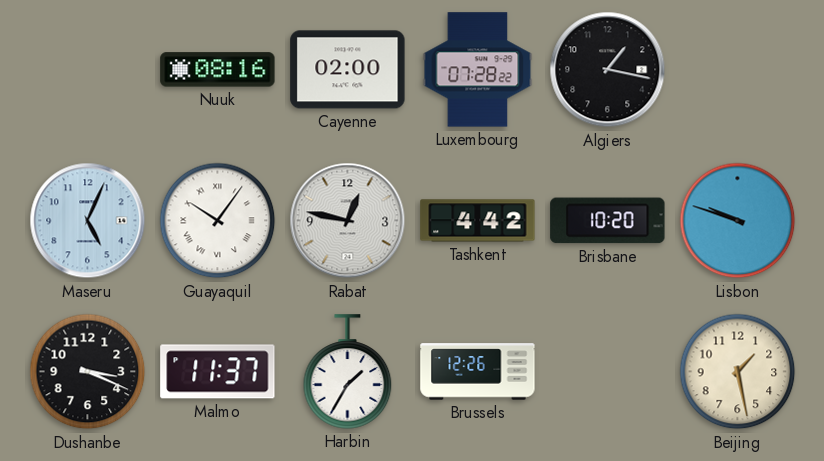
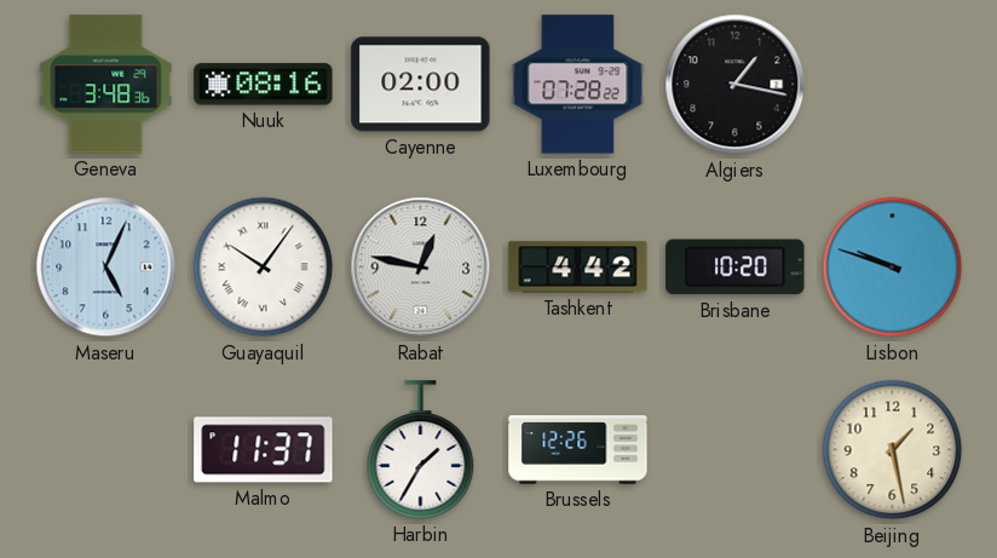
Geneva: none -> 3:48
Dushanbe: 3:19 -> none
